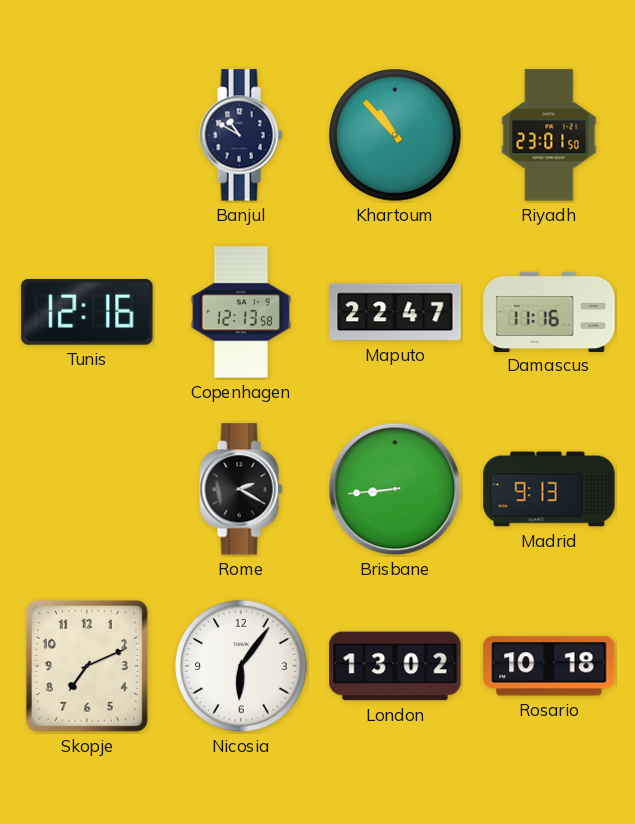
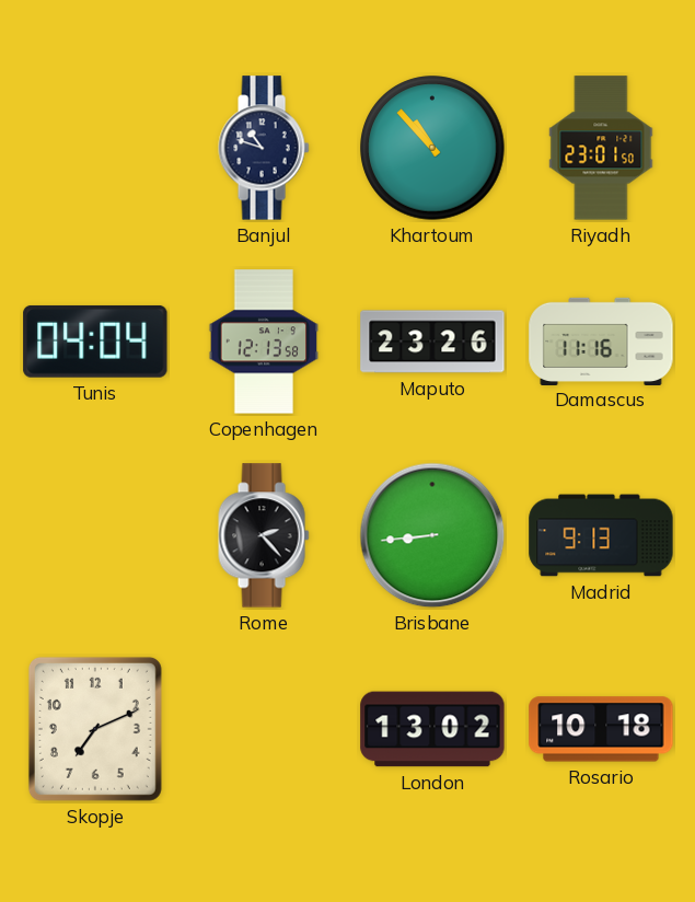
Banjul: 10:50 -> 10:48
Tunis: 12:16 -> 04:04
Maputo: 22:47 -> 23:26
Rome: 2:20 -> 2:23
Nicosia: 6:06 -> none
